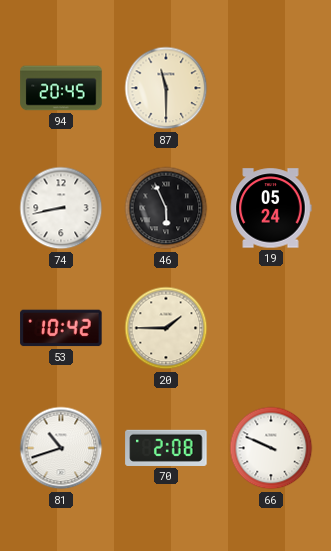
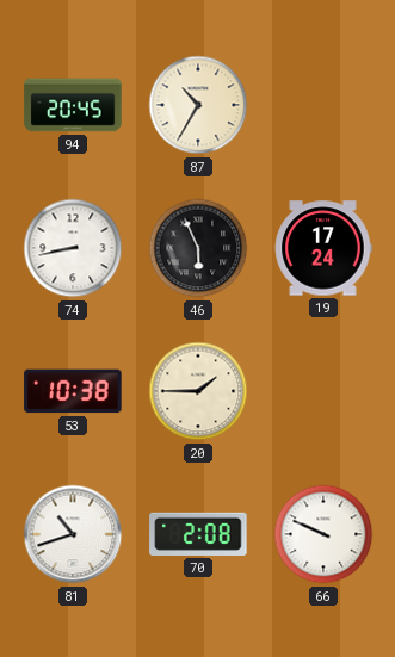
87: 11:30 -> 10:35
19: 05:24 -> 17:24
53: 10:42 -> 10:38
